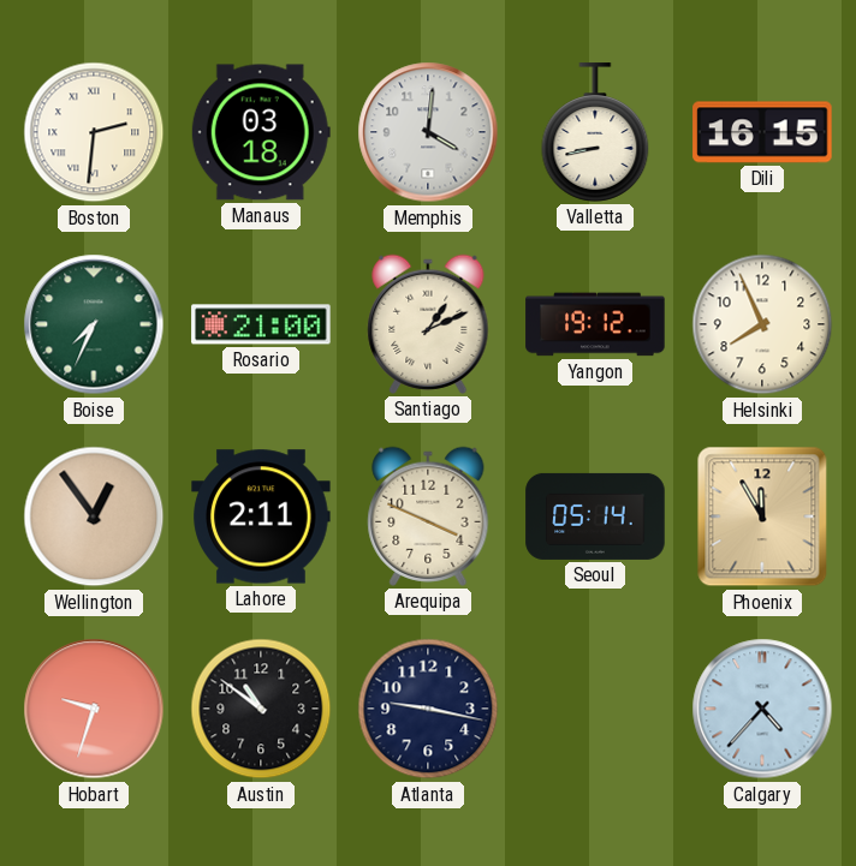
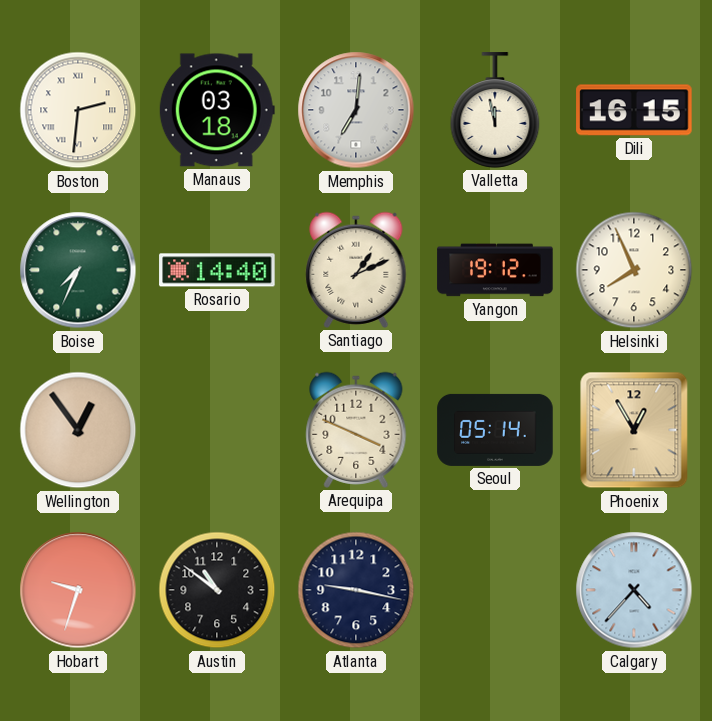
Memphis: 4:01 -> 7:01
Valletta: 8:43 -> 11:58
Rosario: 21:00 -> 14:40
Lahore: 2:11 -> none
Phoenix: 11:55 -> 12:55
